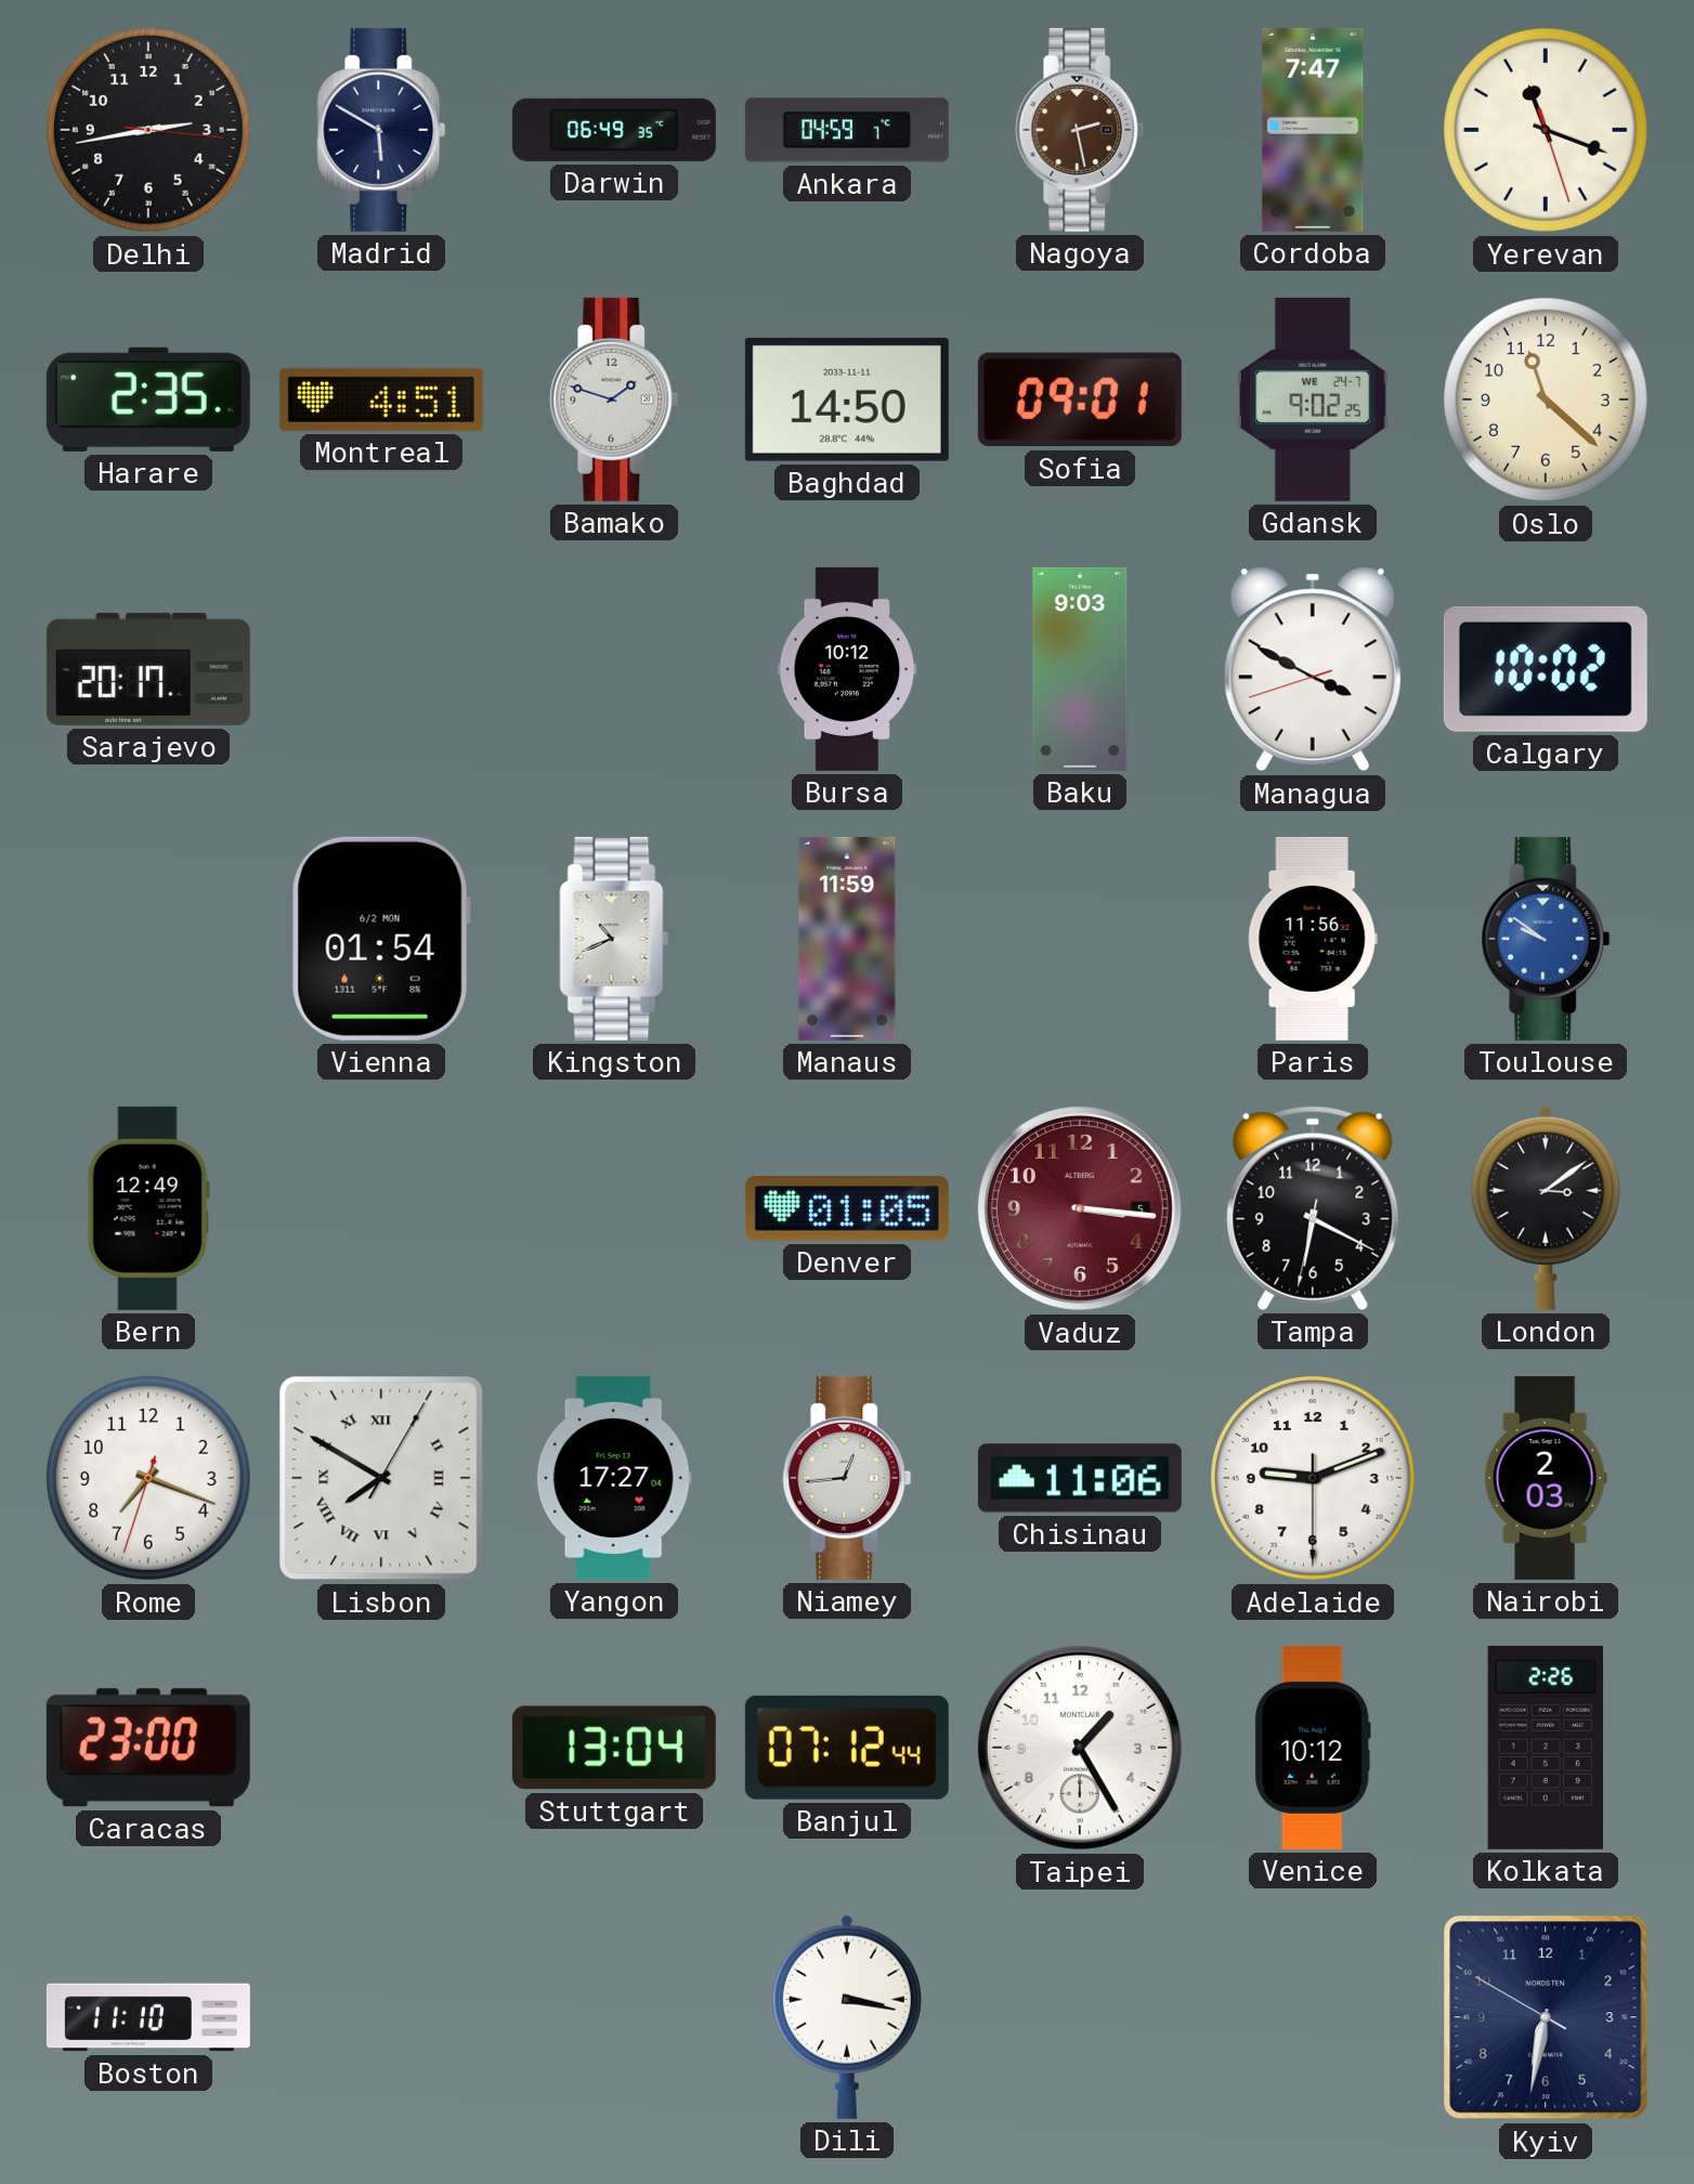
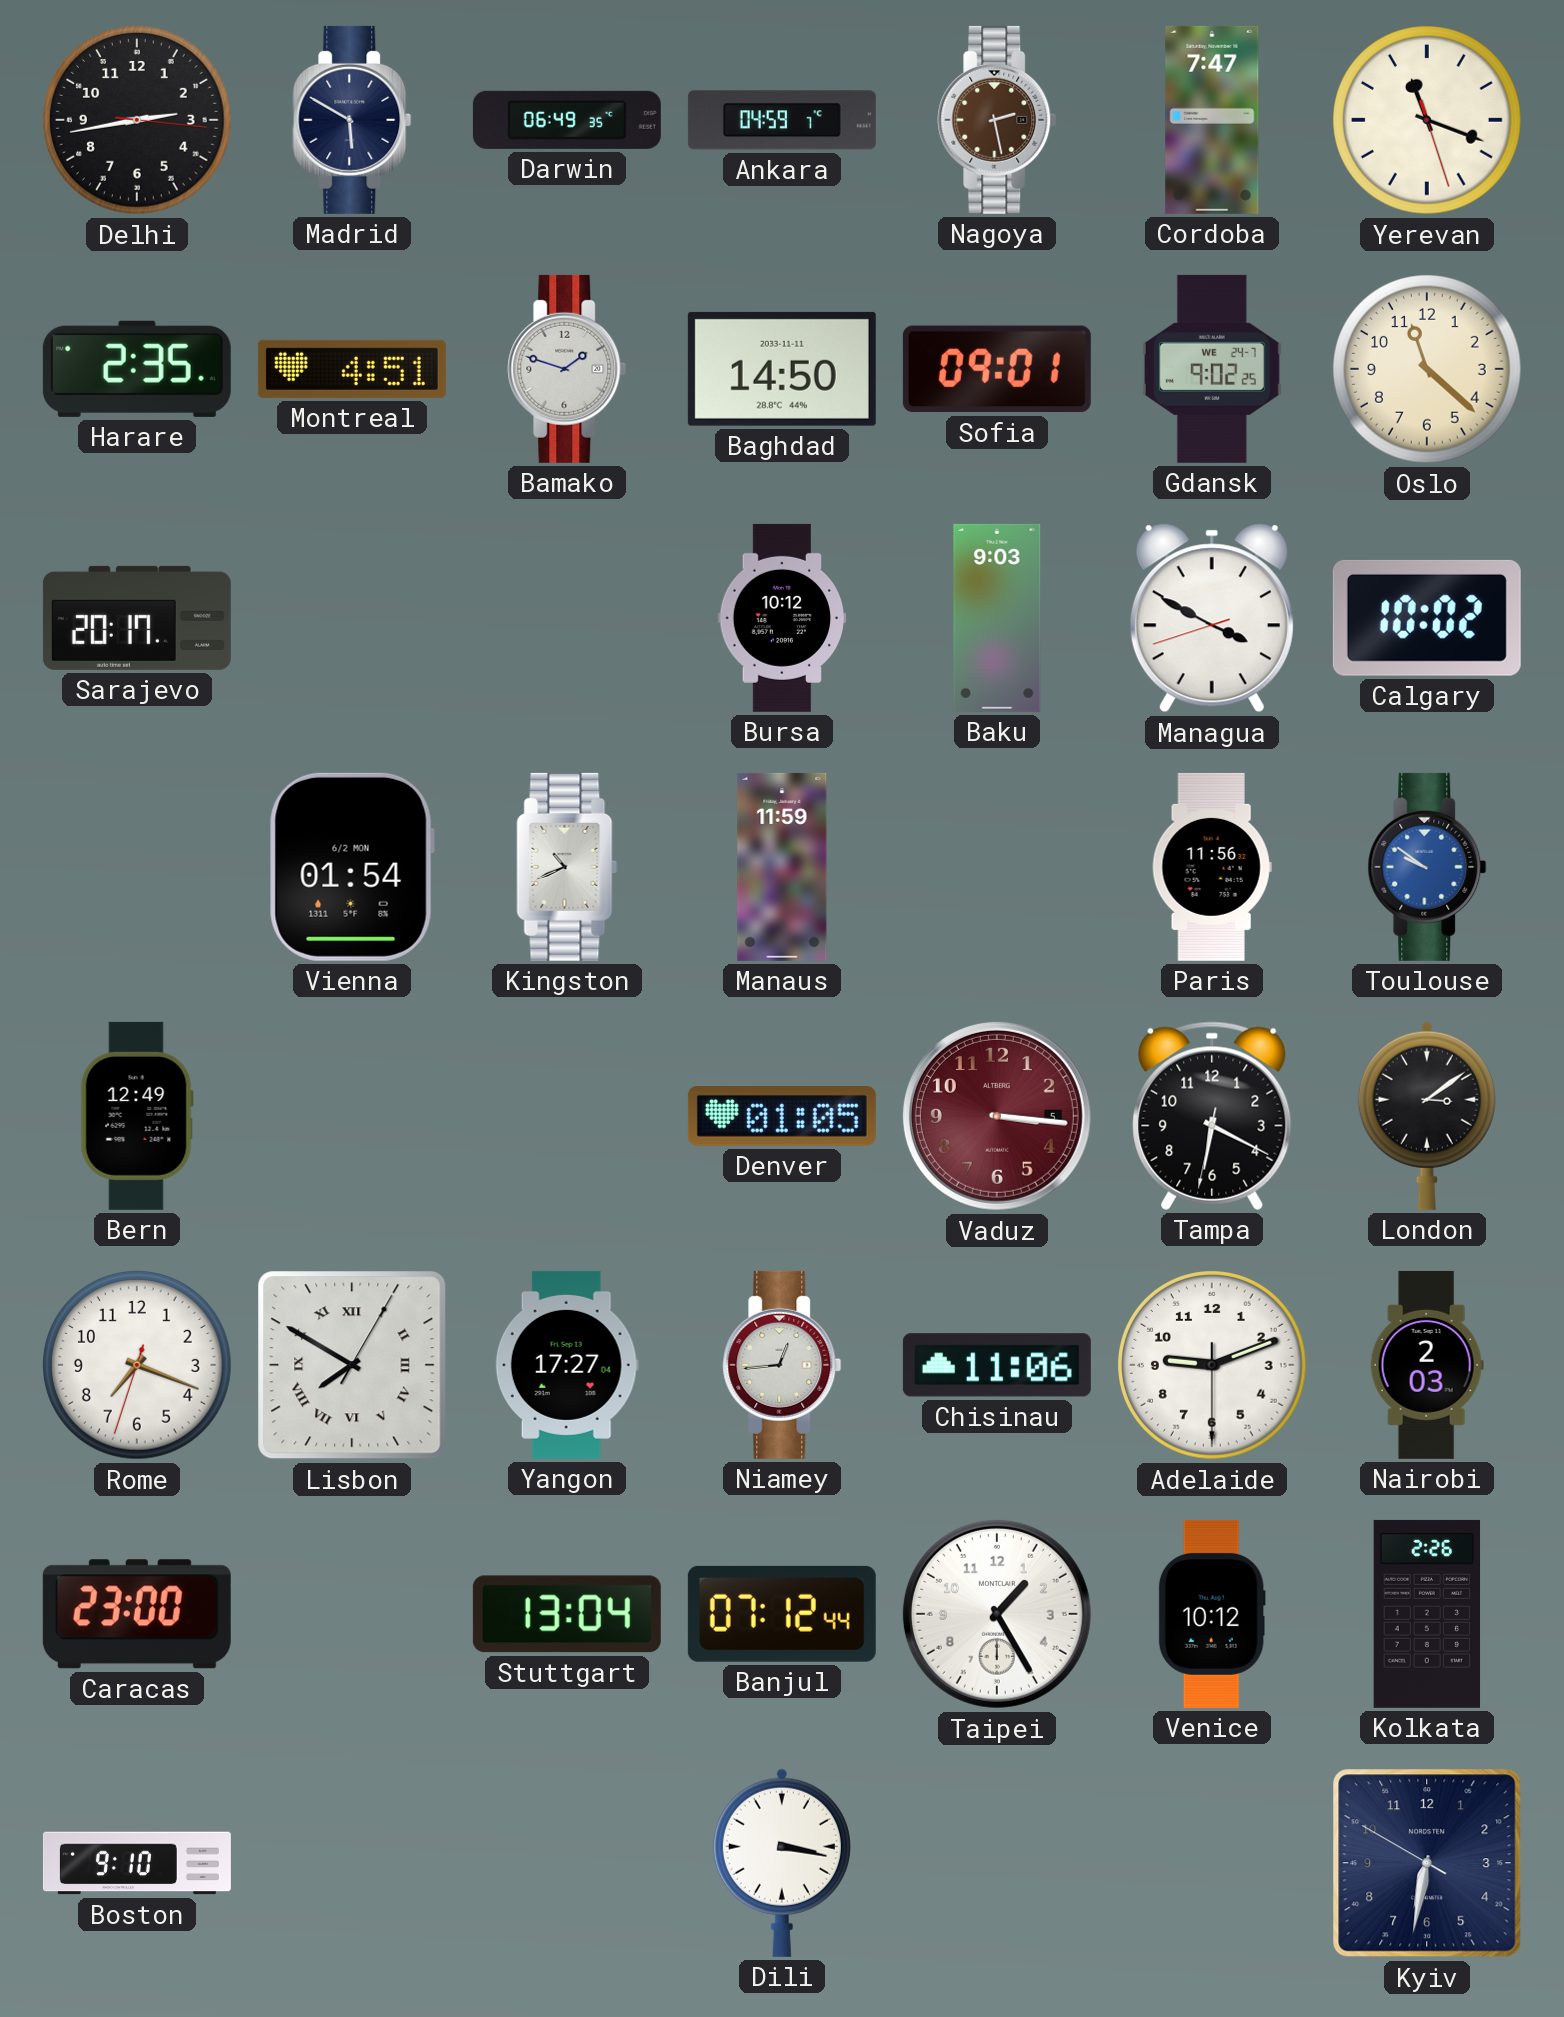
Boston: 11:10 -> 9:10
